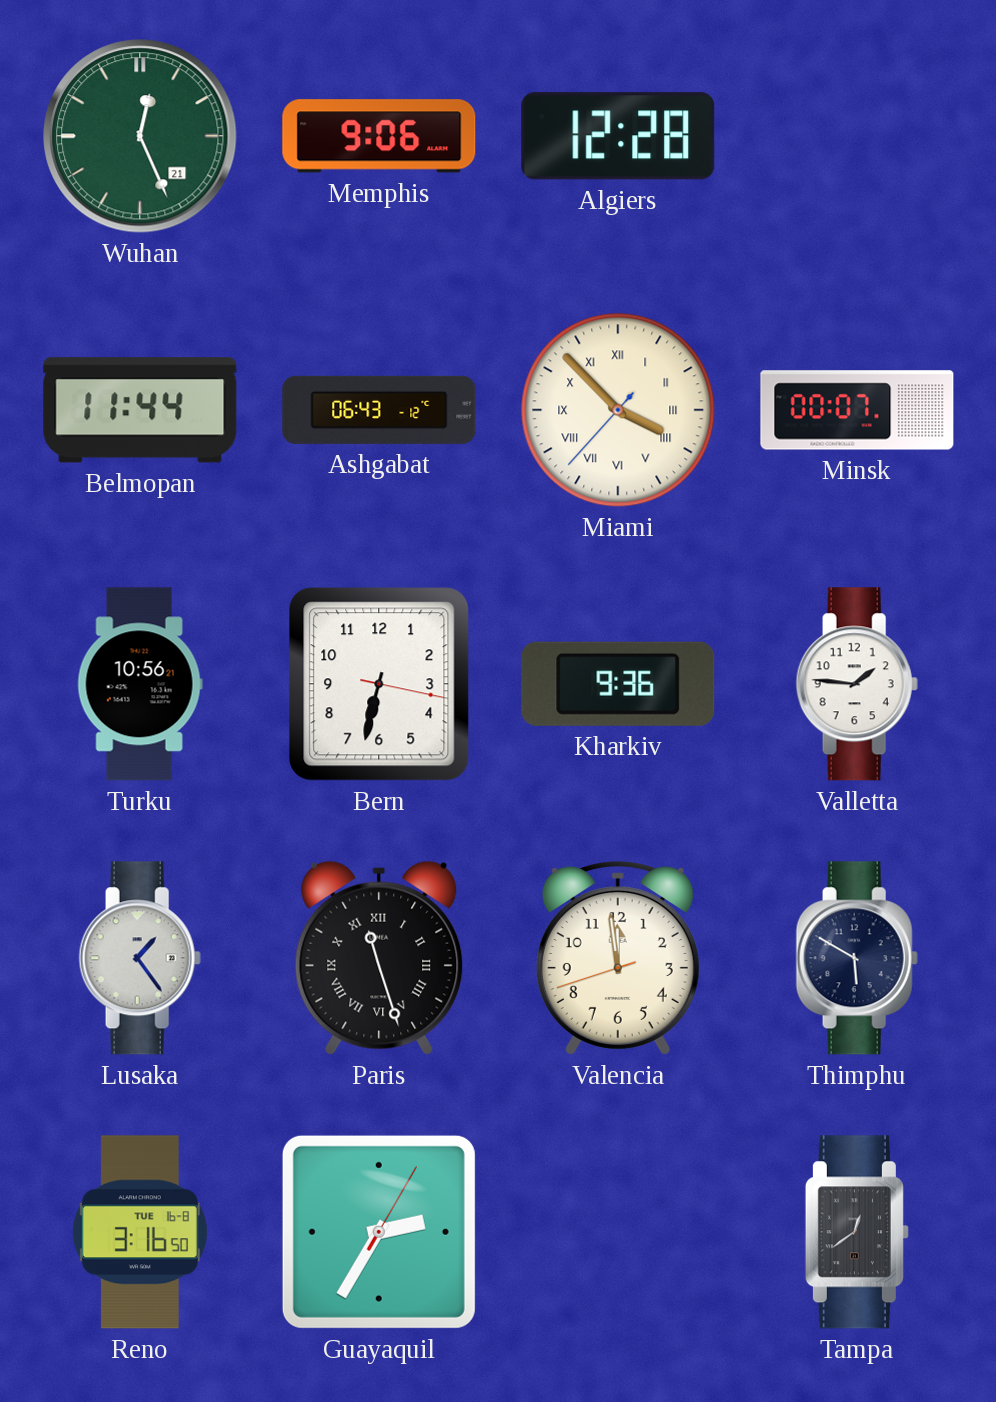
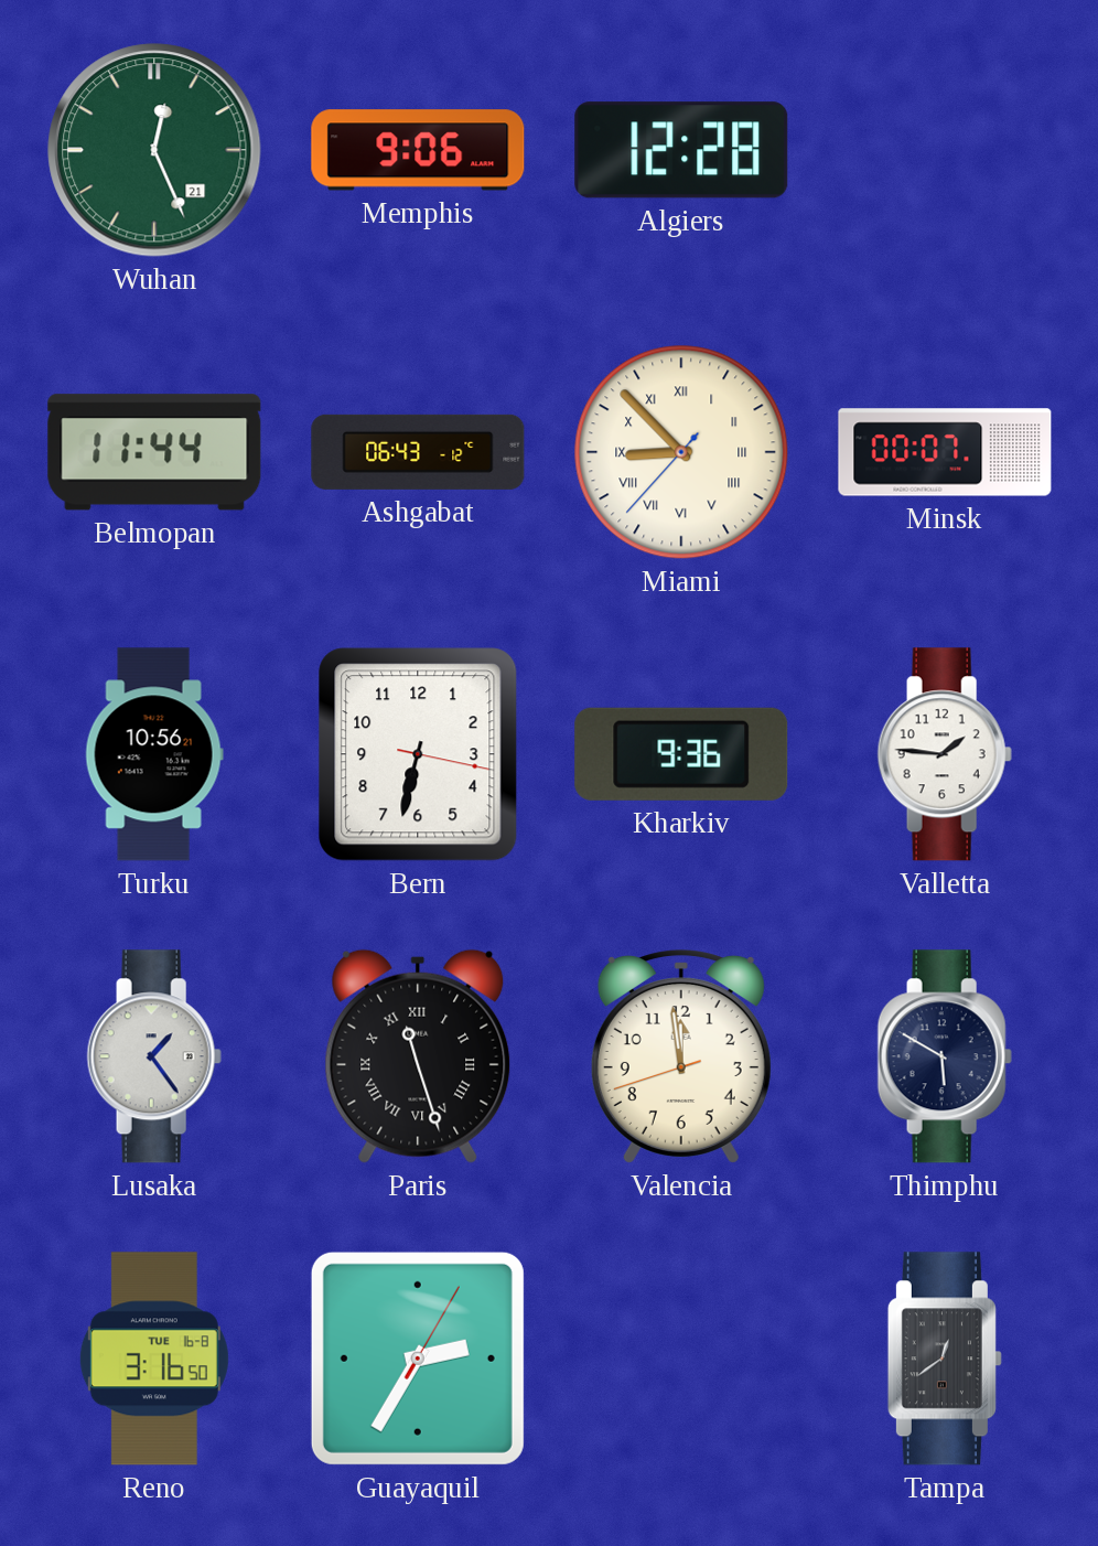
Miami: 3:52 -> 8:52
